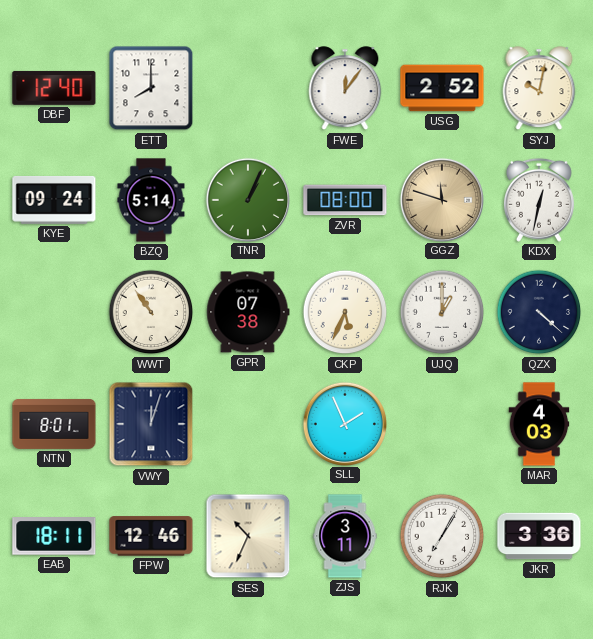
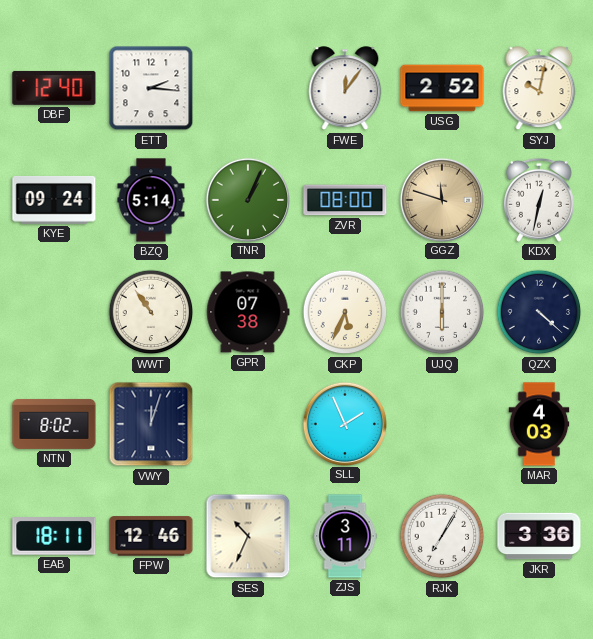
ETT: 8:00 -> 2:16
UJQ: 1:00 -> 6:00
NTN: 8:01 -> 8:02
